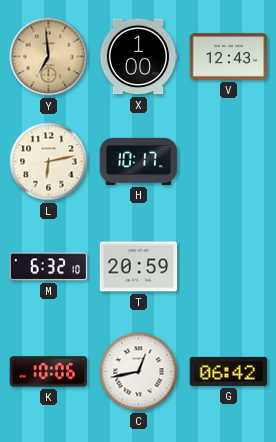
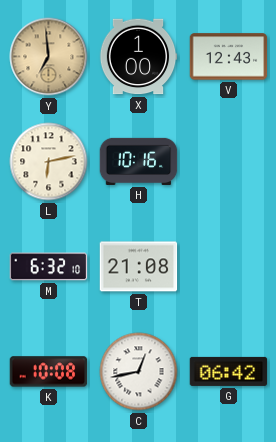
H: 10:17 -> 10:16
T: 20:59 -> 21:08
K: 10:06 -> 10:08
